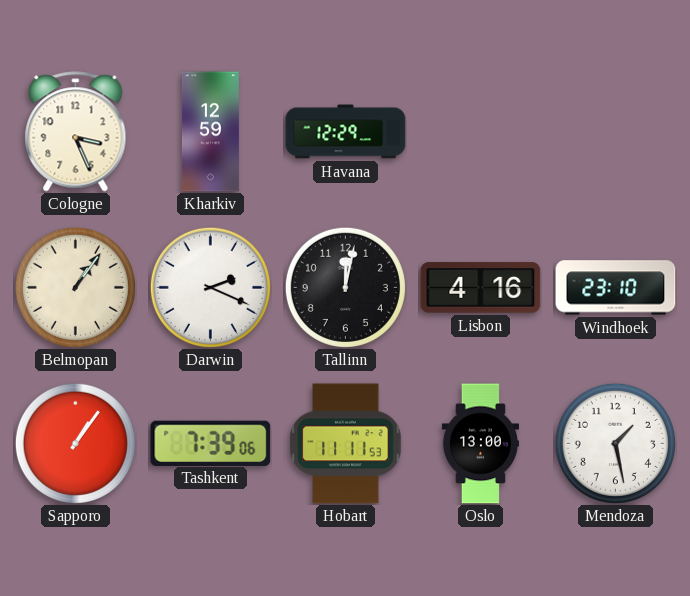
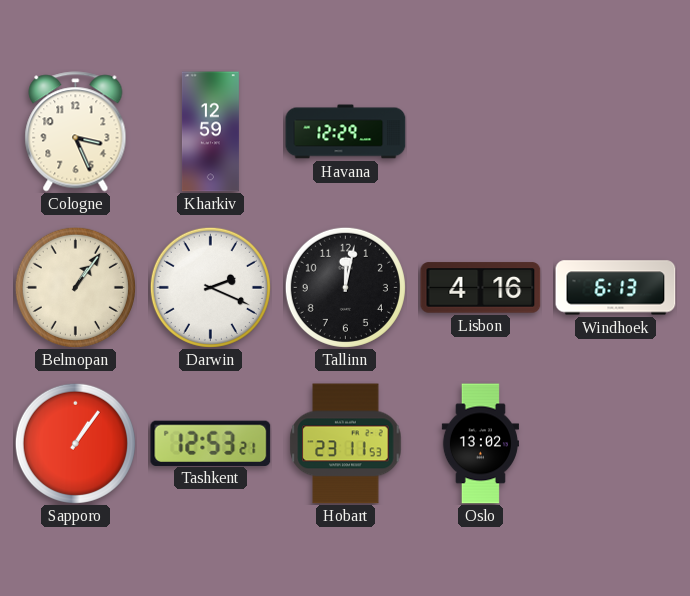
Windhoek: 23:10 -> 6:13
Tashkent: 7:39 -> 12:53
Hobart: 11:11 -> 23:11
Oslo: 13:00 -> 13:02
Mendoza: 1:28 -> none
